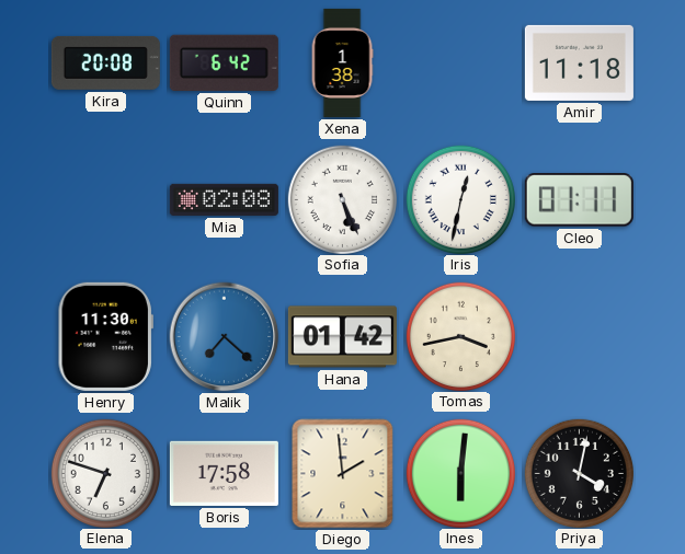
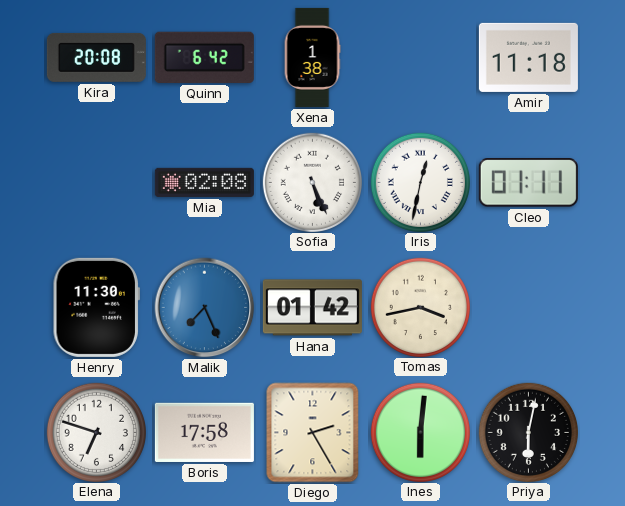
Malik: 7:22 -> 7:26
Diego: 1:59 -> 2:25
Priya: 4:02 -> 6:02
